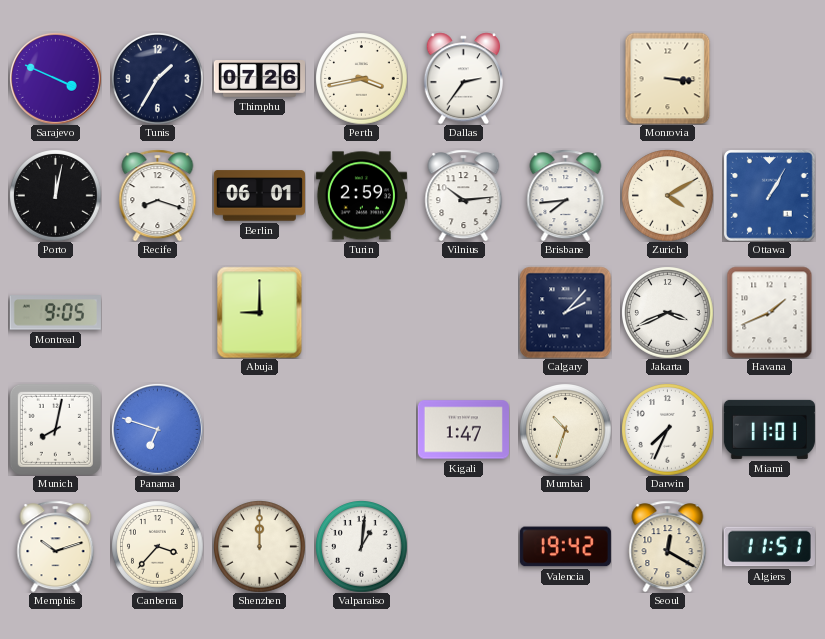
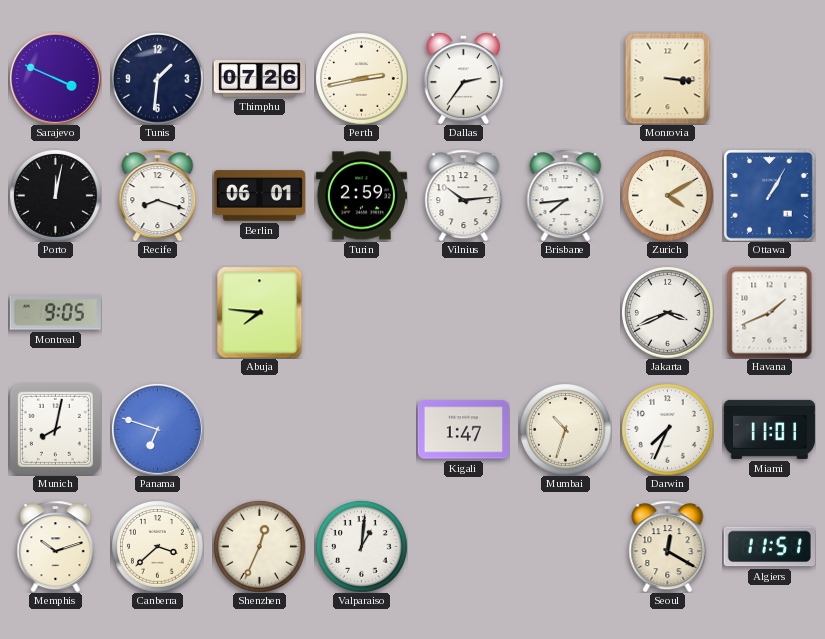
Tunis: 1:35 -> 1:31
Perth: 3:43 -> 2:43
Abuja: 9:00 -> 7:46
Calgary: 2:07 -> none
Canberra: 3:37 -> 3:38
Shenzhen: 12:00 -> 12:34
Valencia: 19:42 -> none
